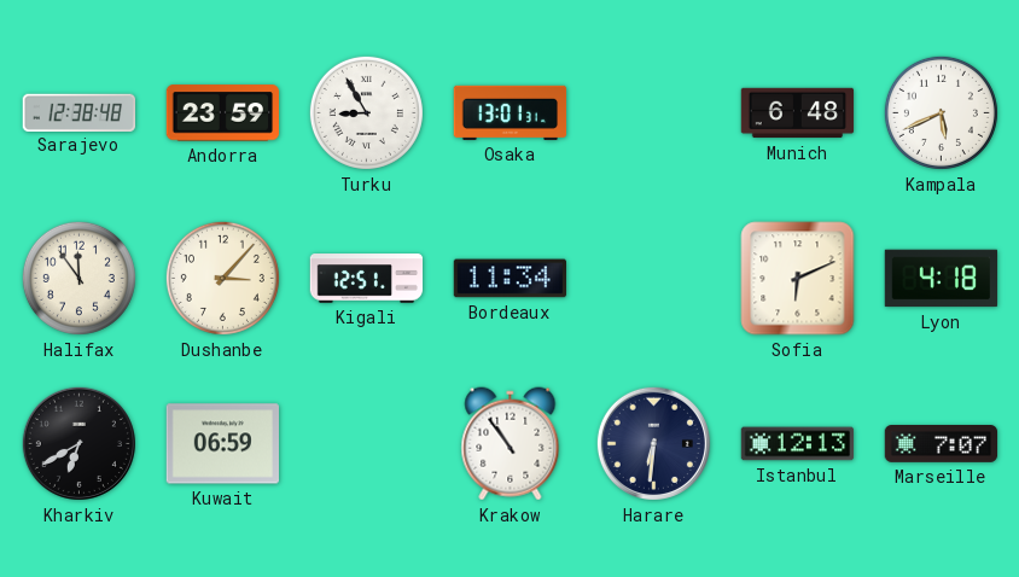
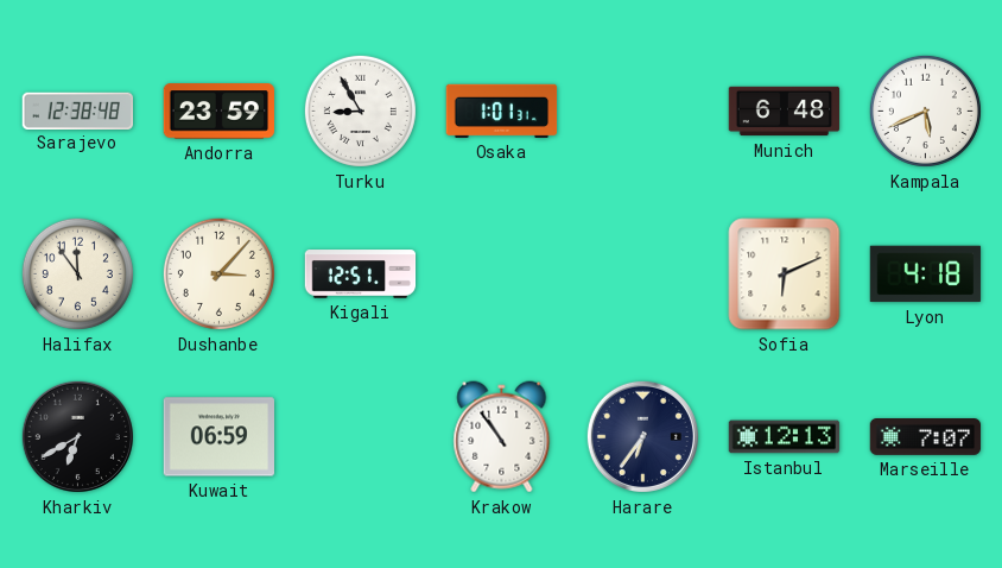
Osaka: 13:01 -> 1:01
Bordeaux: 11:34 -> none
Harare: 6:31 -> 6:36
